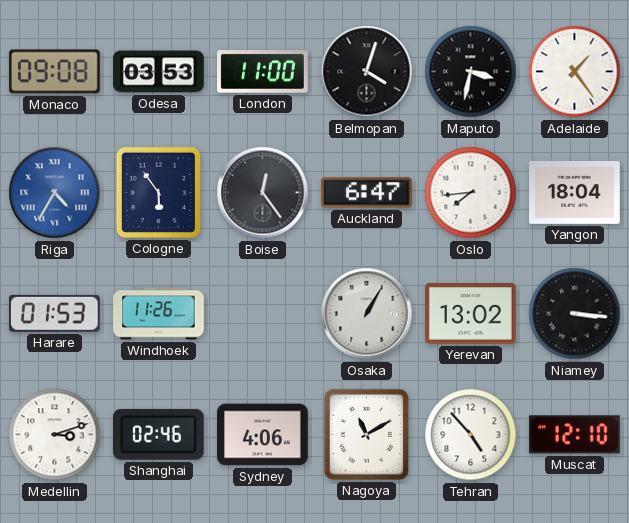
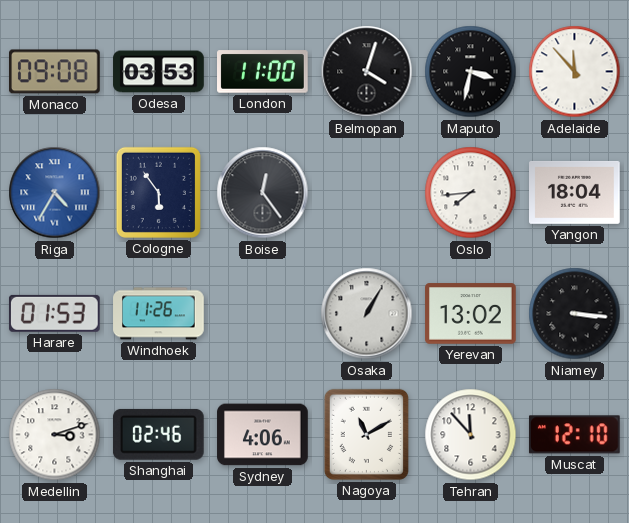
Adelaide: 1:24 -> 11:53
Auckland: 6:47 -> none
Tehran: 4:53 -> 11:53
